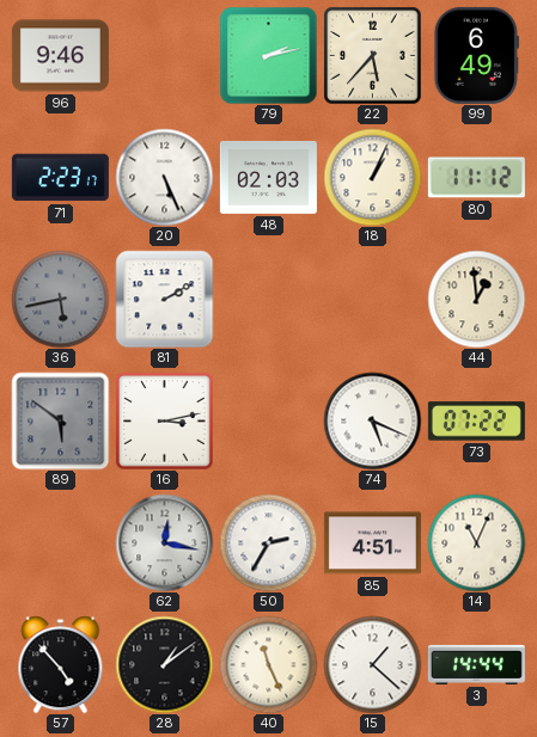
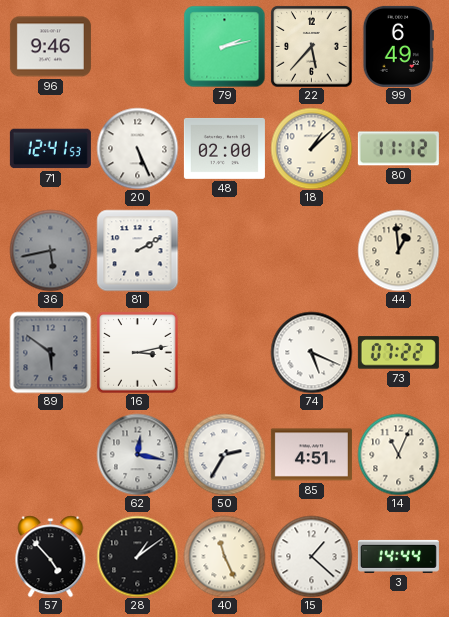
71: 2:23 -> 12:41
48: 02:03 -> 02:00
18: 1:04 -> 1:08
